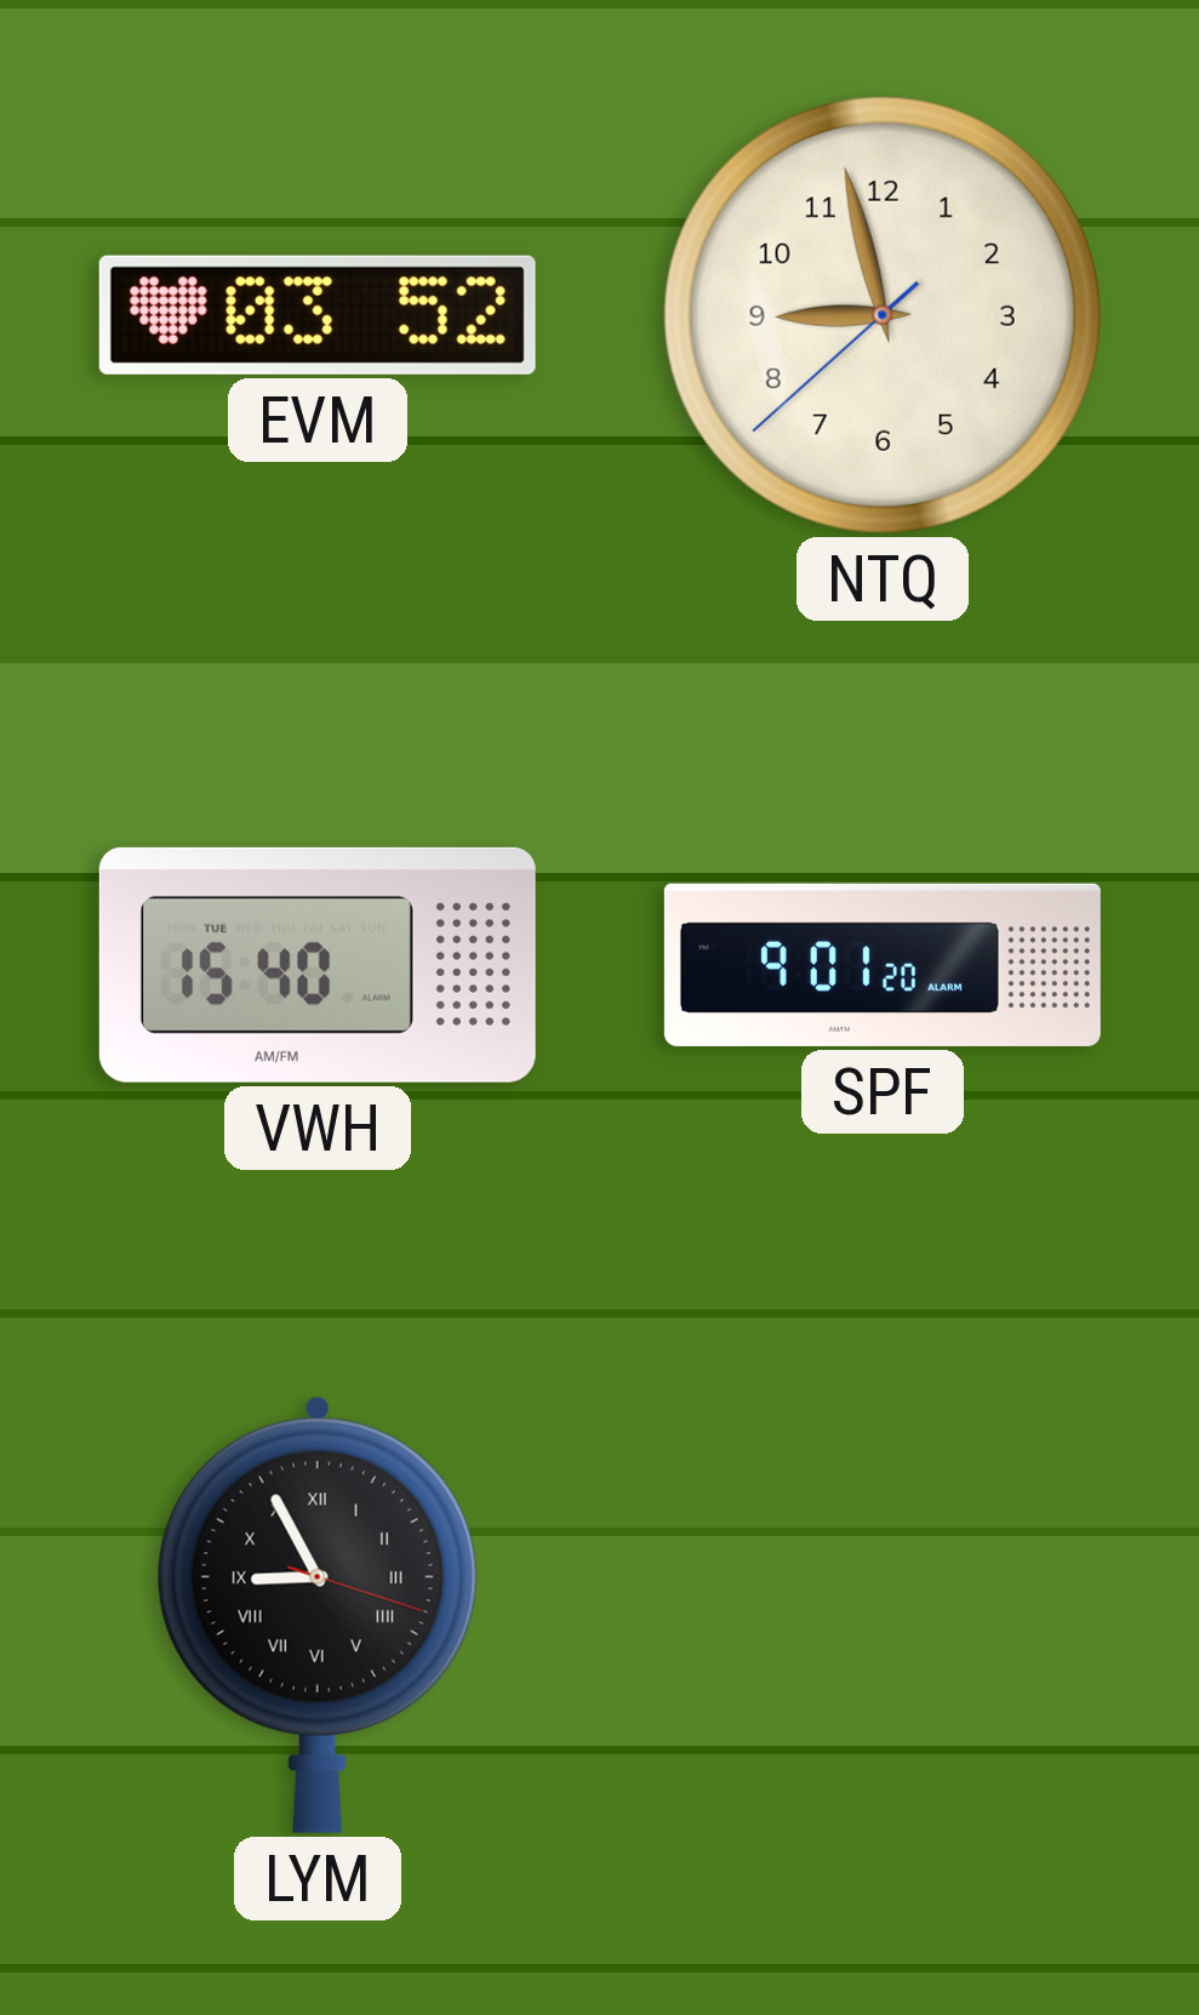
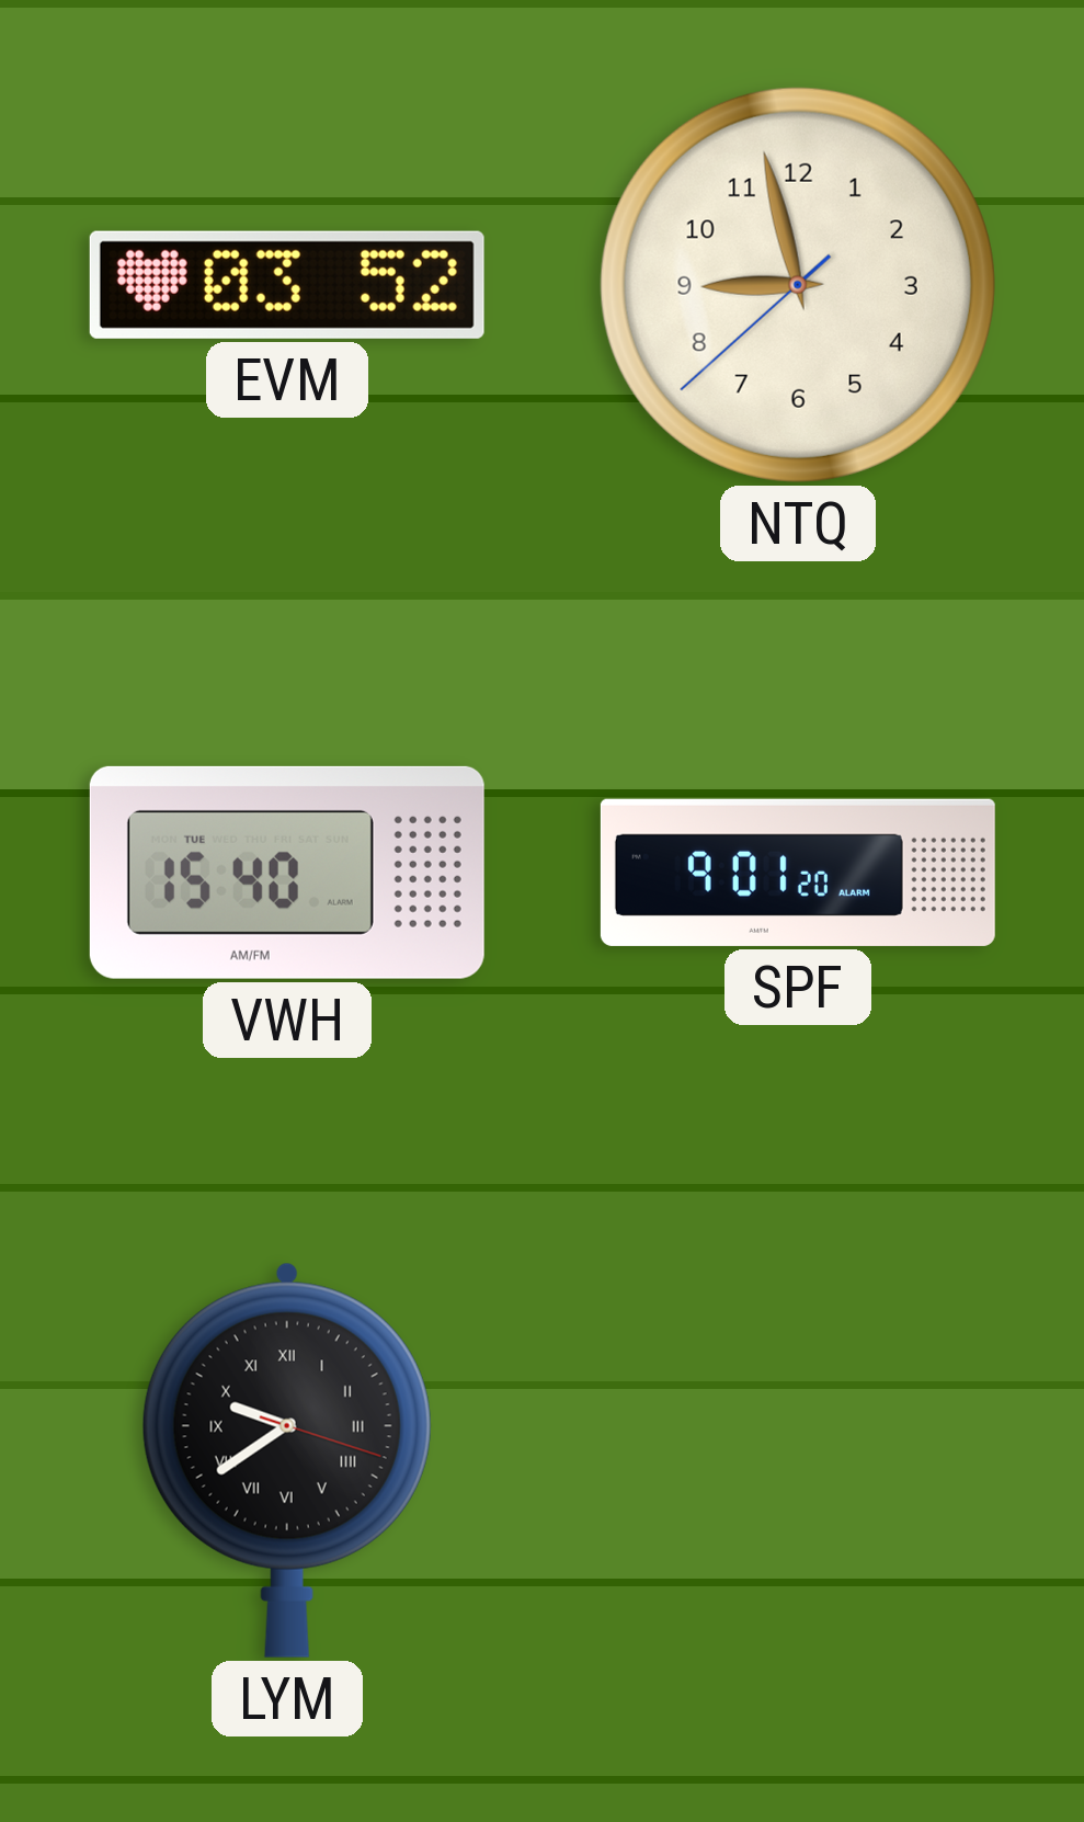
LYM: 8:55 -> 9:39
